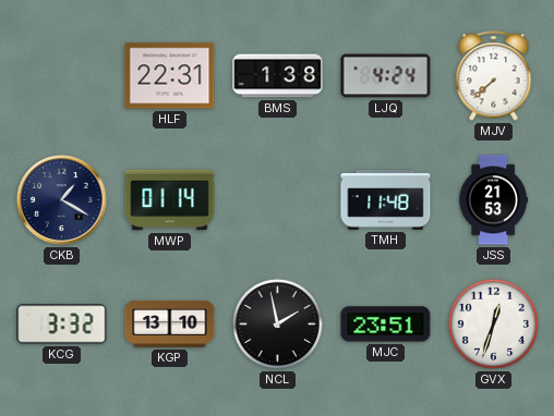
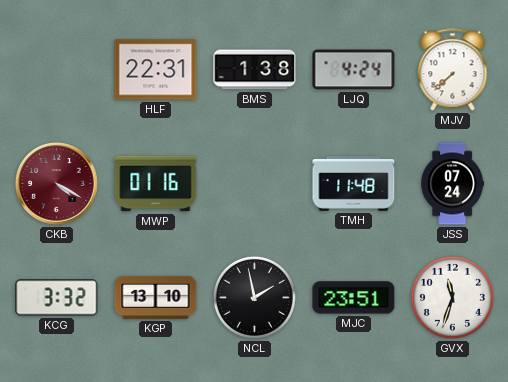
CKB: 1:20 -> 4:20
CKB dial: navy -> burgundy
MWP: 01:14 -> 01:16
JSS: 21:53 -> 07:24
GVX: 12:33 -> 11:33
